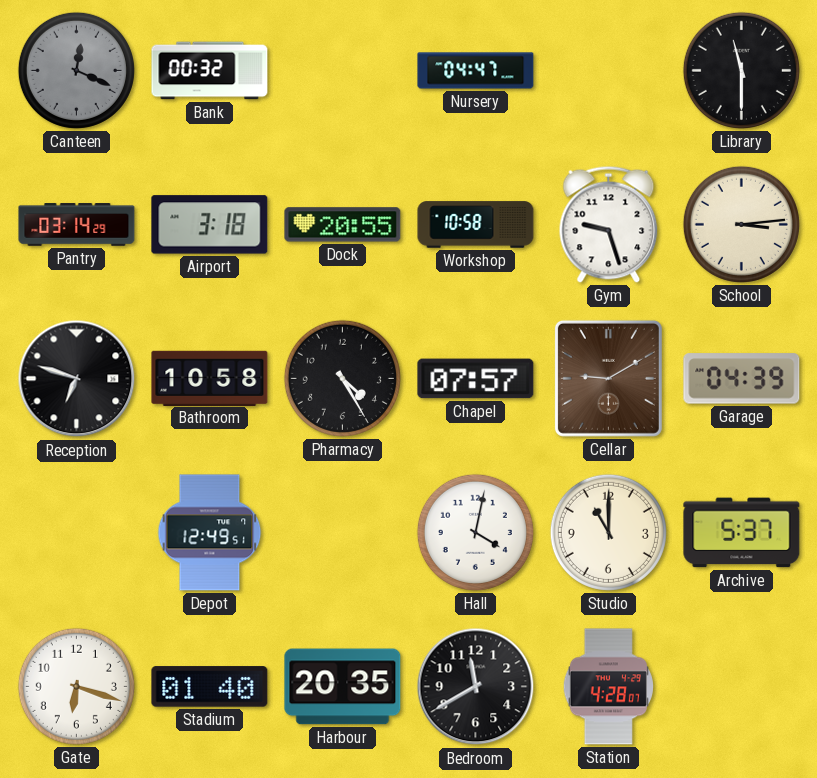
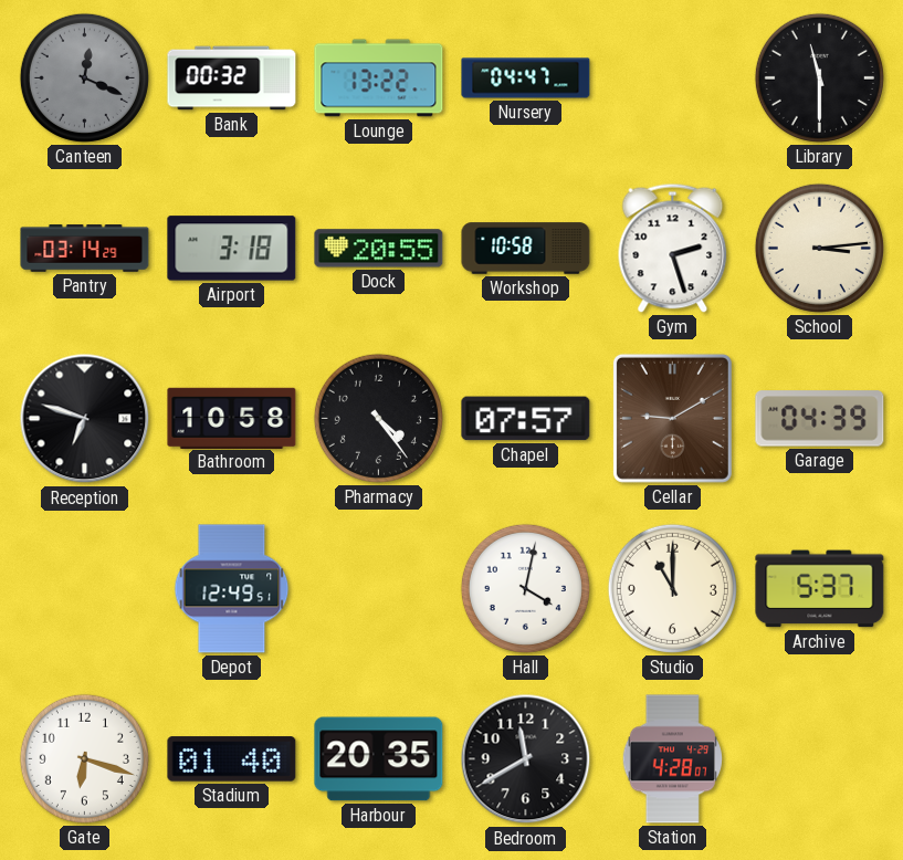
Lounge: none -> 13:22
Gym: 9:27 -> 2:27
Pharmacy: 4:25 -> 4:24
